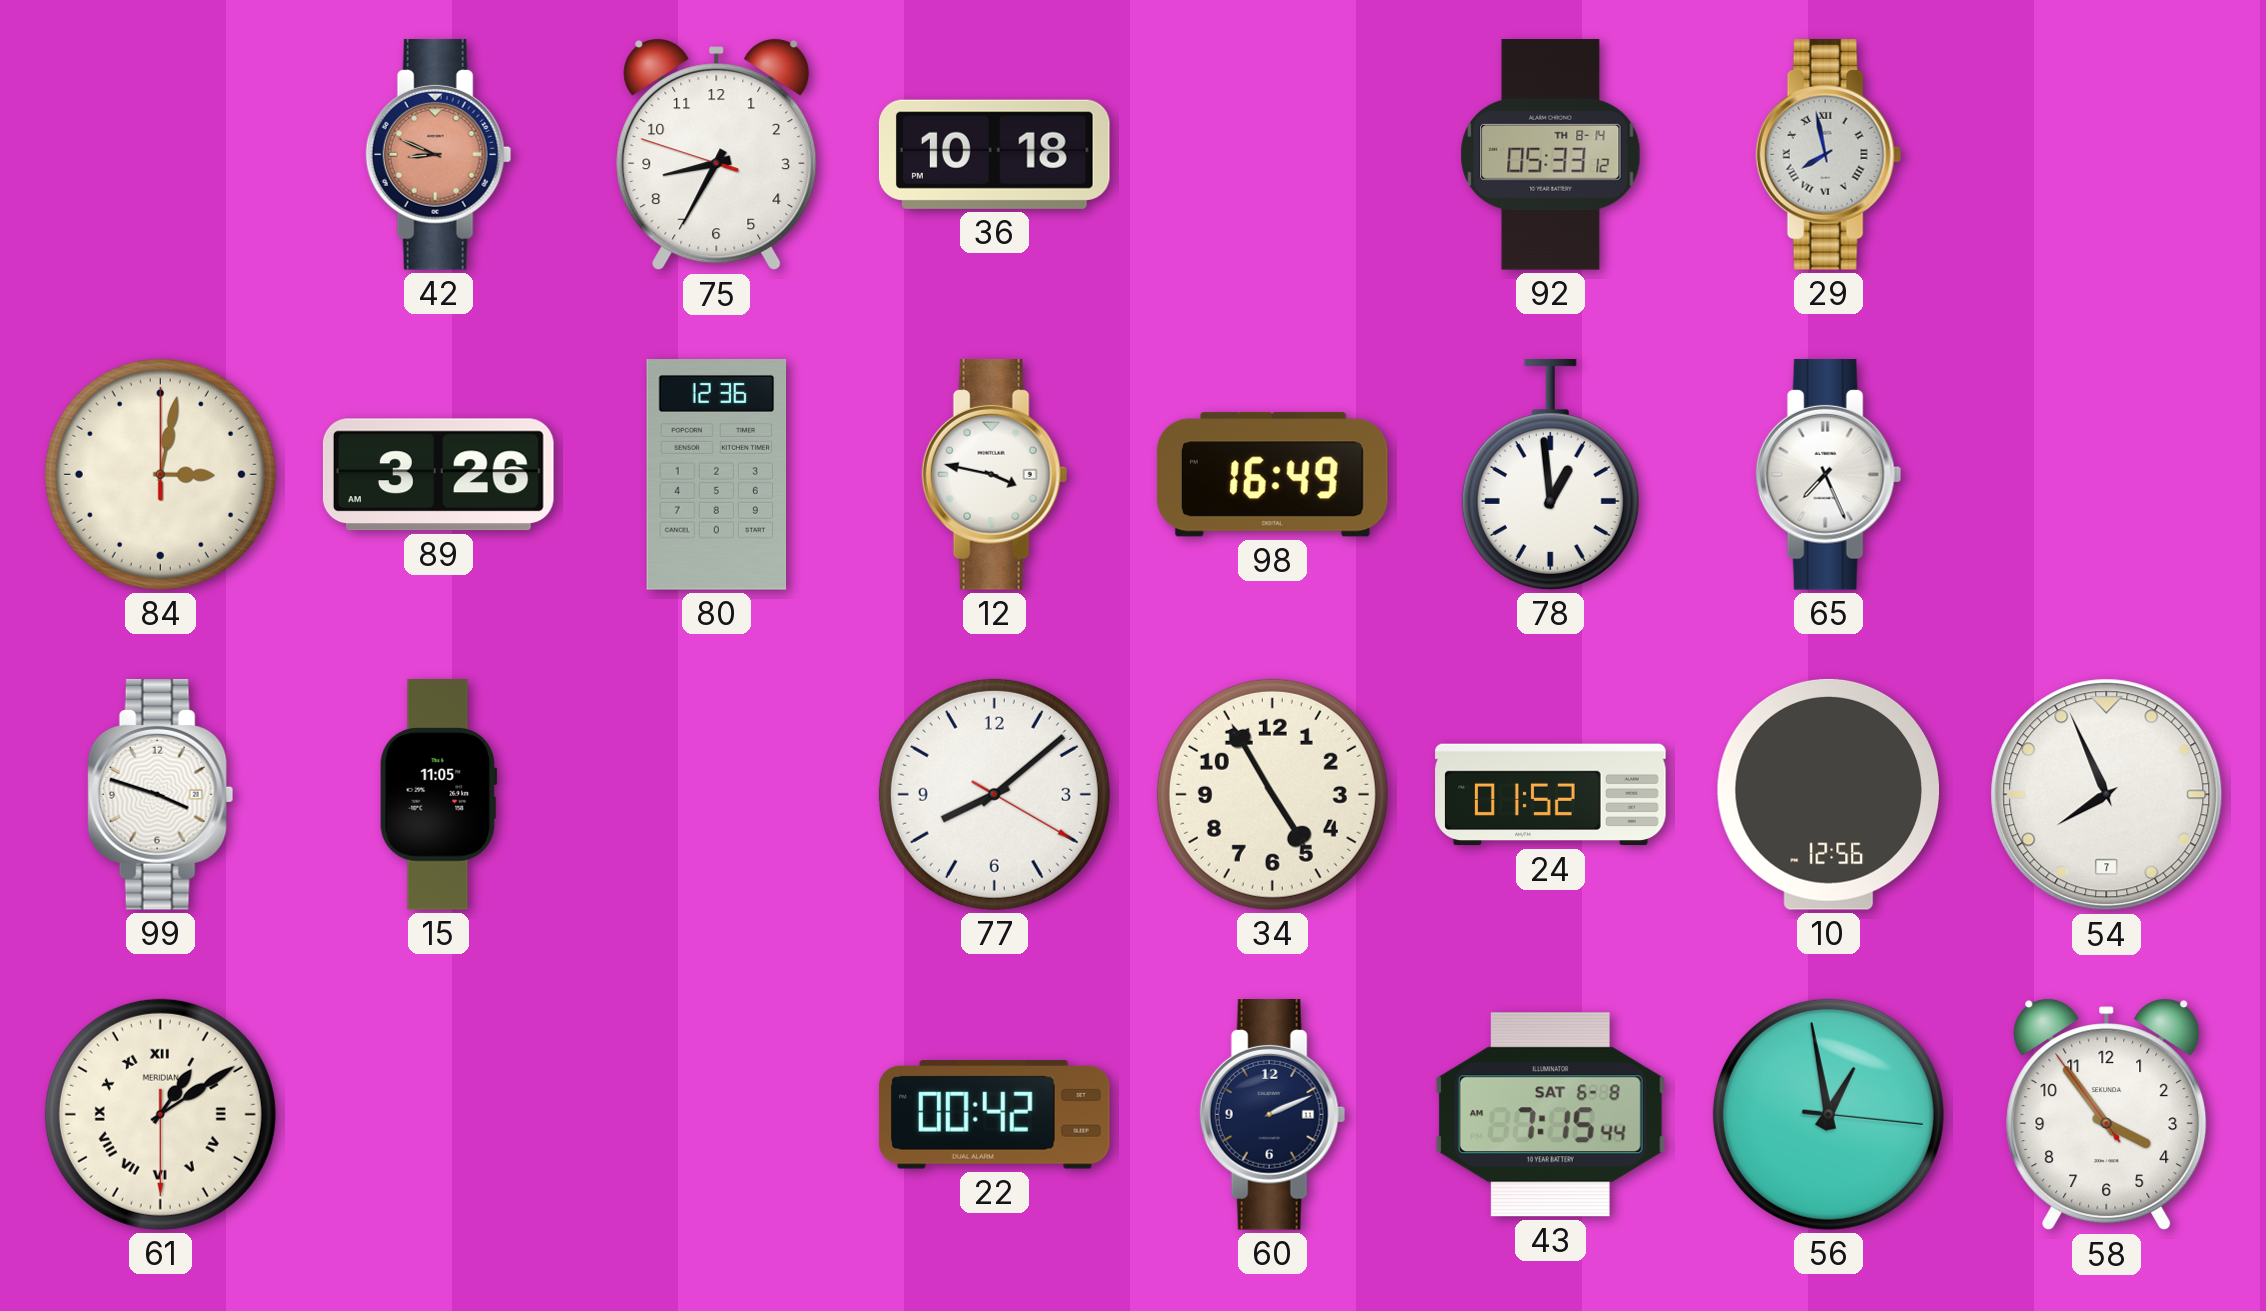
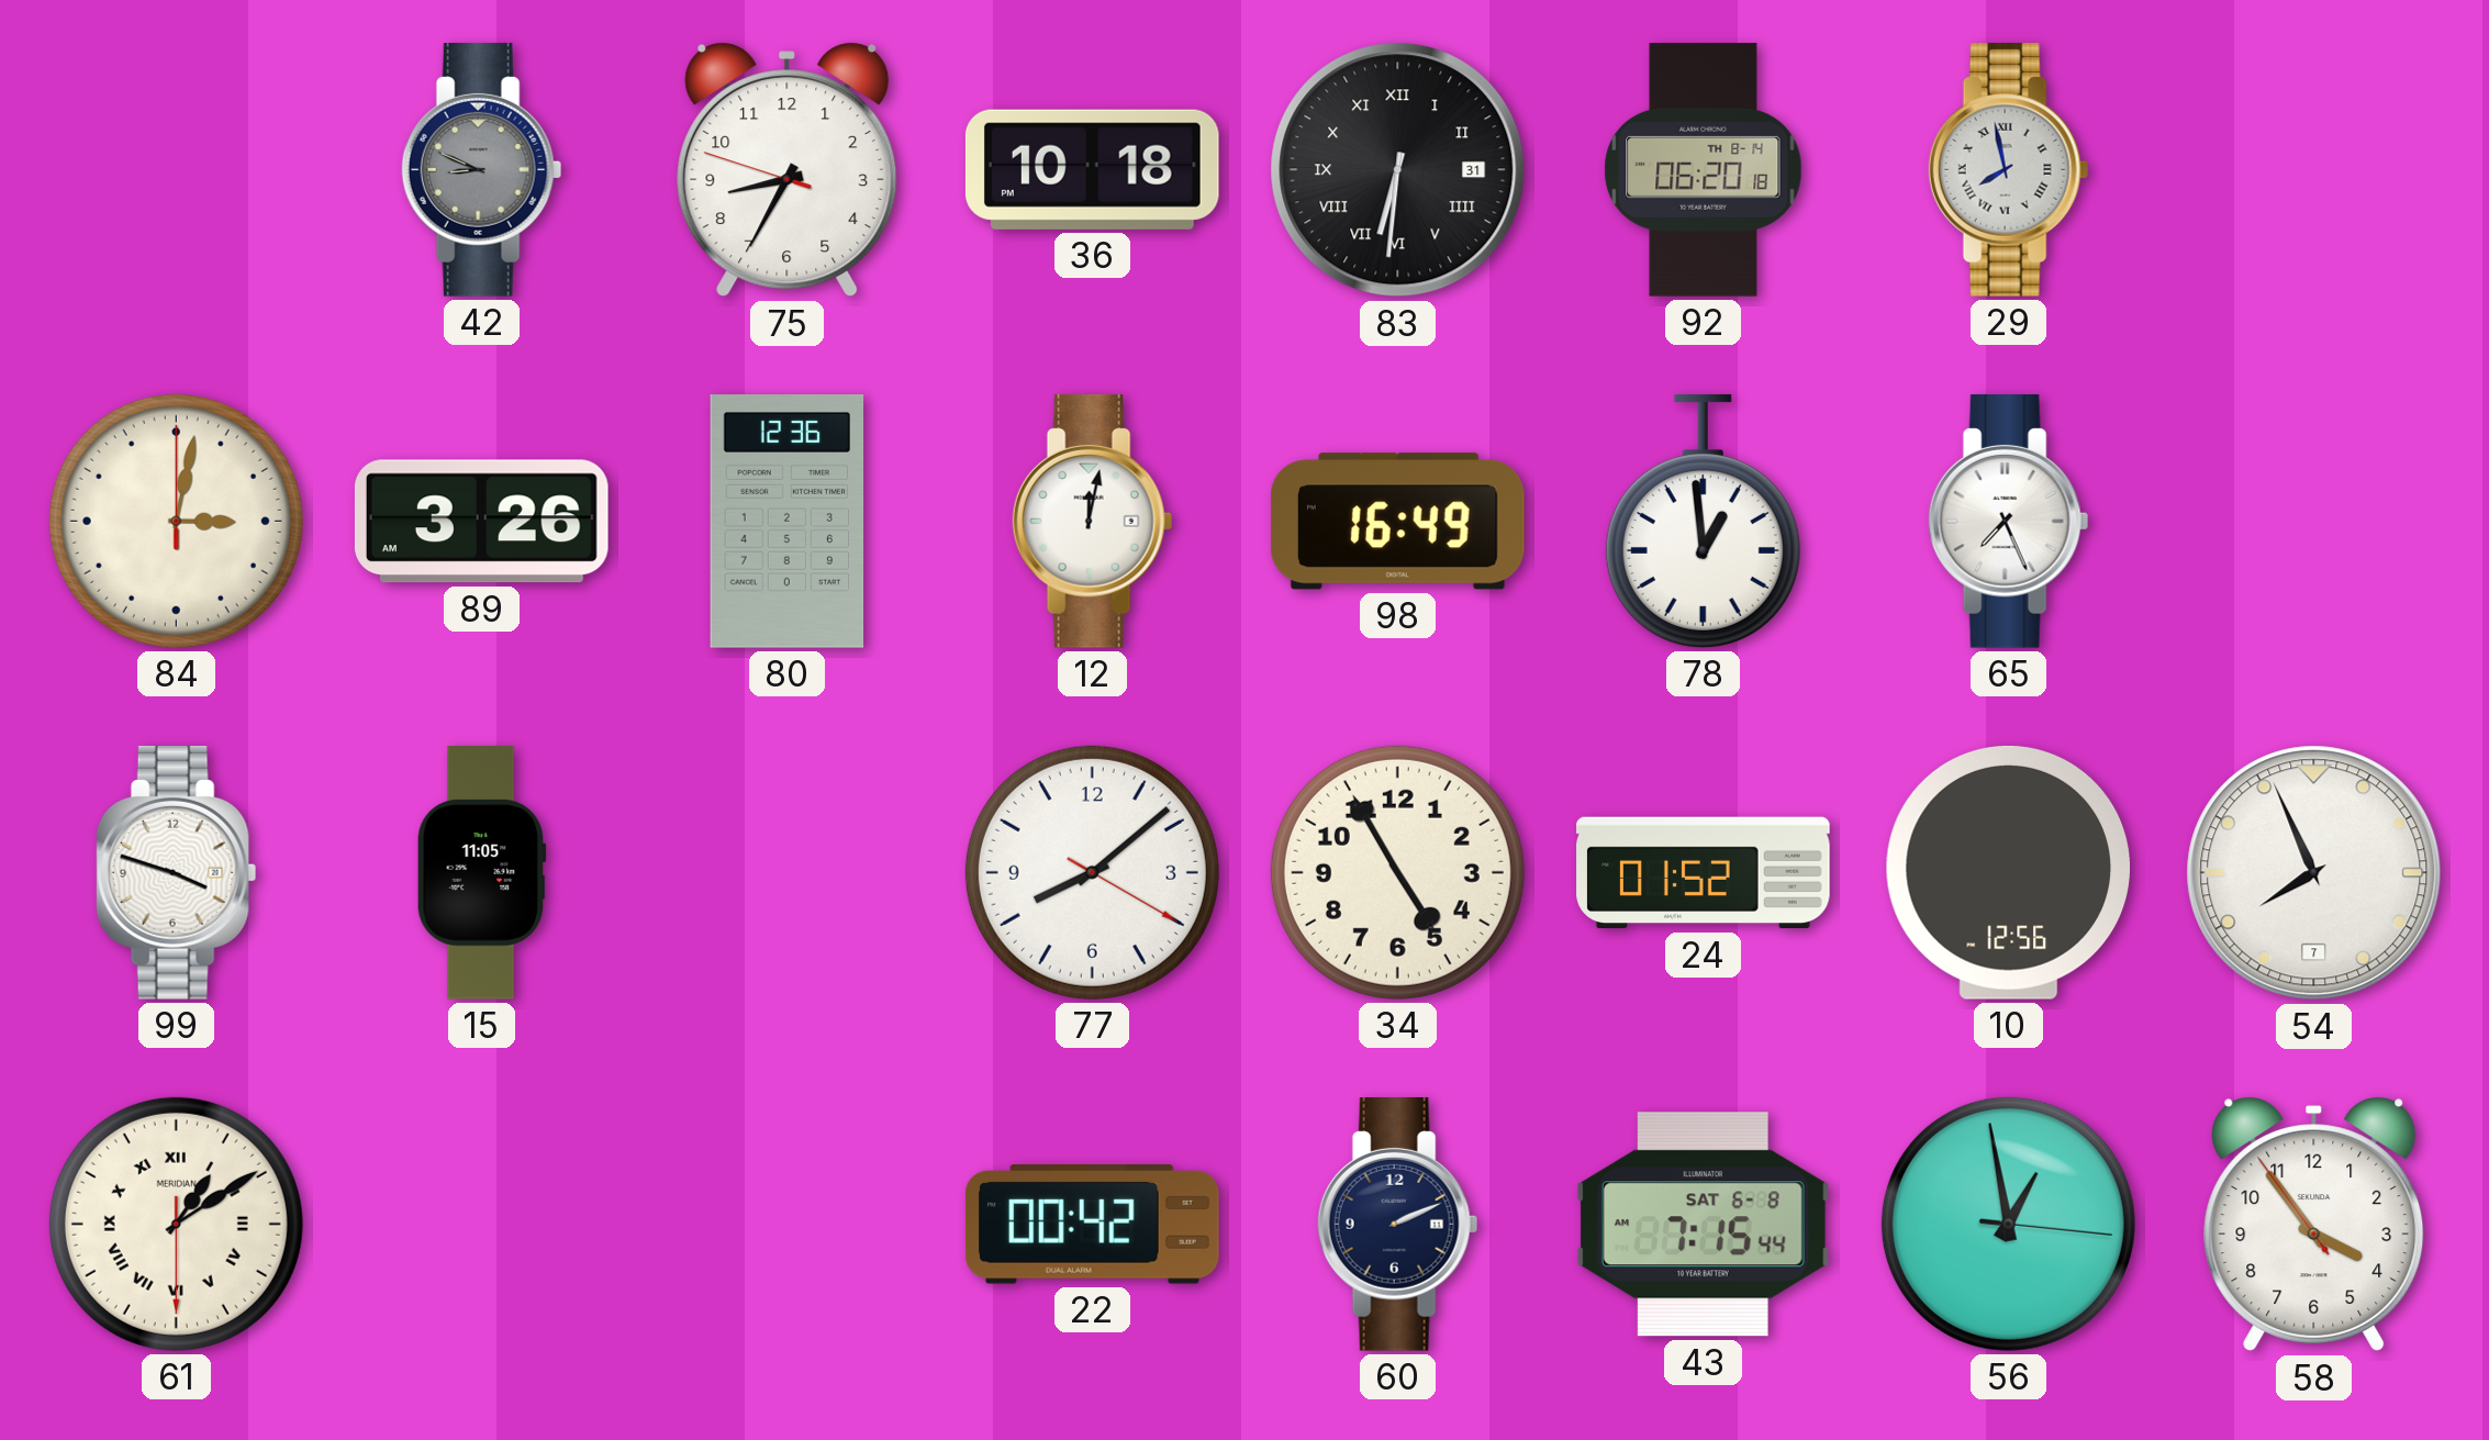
42 dial: salmon -> grey
83: none -> 6:31
92: 05:33 -> 06:20
12: 3:47 -> 12:02
